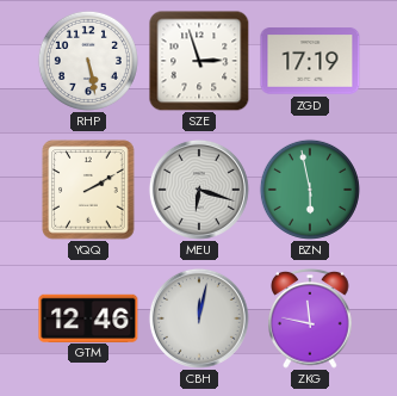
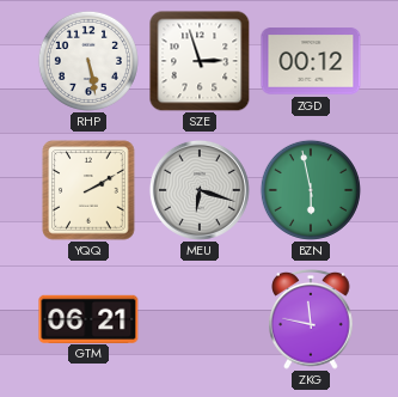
ZGD: 17:19 -> 00:12
GTM: 12:46 -> 06:21
CBH: 12:02 -> none
